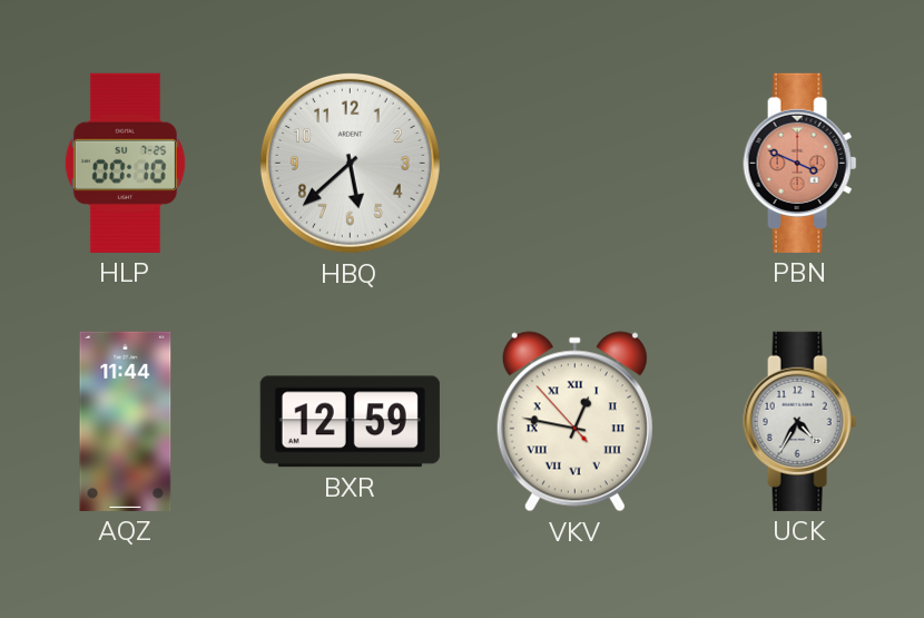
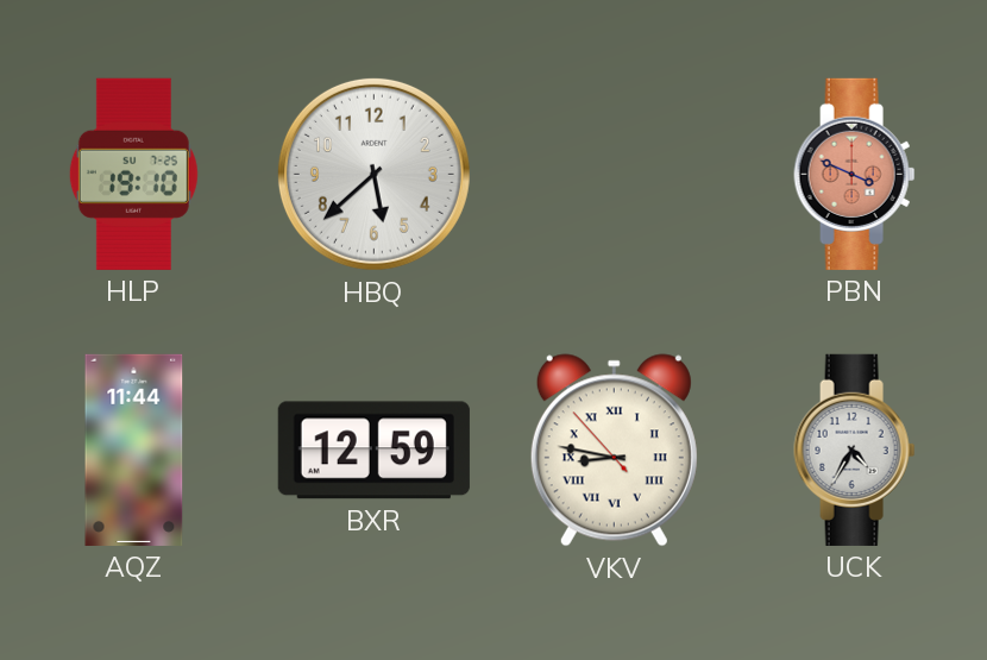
HLP: 00:10 -> 19:10
VKV: 12:46 -> 8:46
